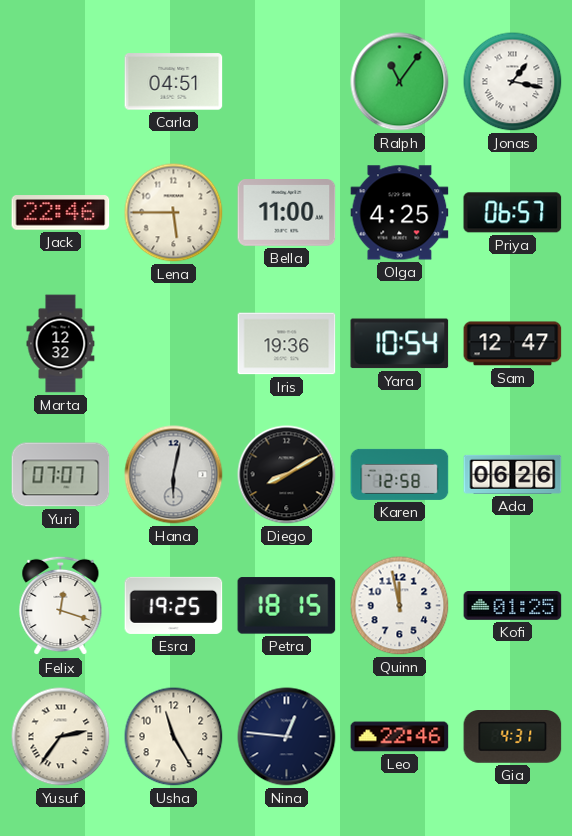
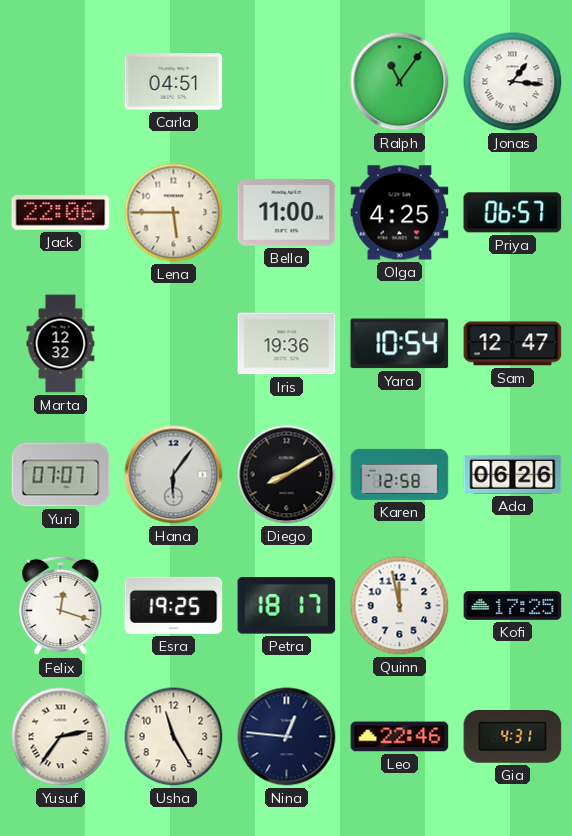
Jonas: 1:17 -> 1:16
Jack: 22:46 -> 22:06
Hana: 6:02 -> 6:06
Petra: 18:15 -> 18:17
Kofi: 01:25 -> 17:25
